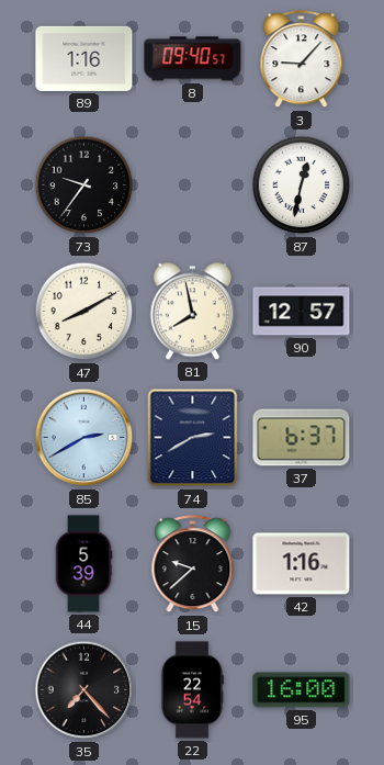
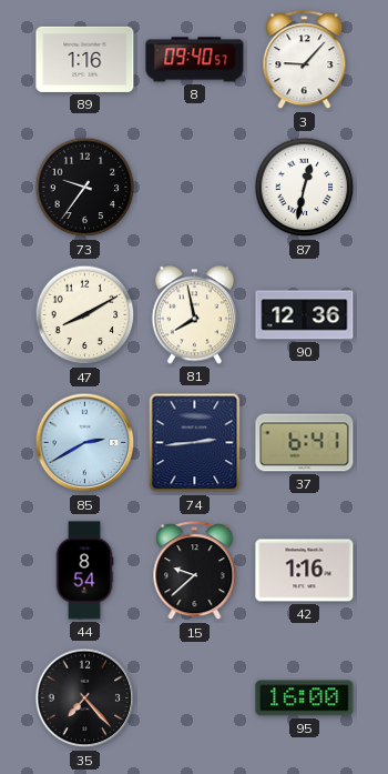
90: 12:57 -> 12:36
74: 2:40 -> 2:44
37: 6:37 -> 6:41
44: 5:39 -> 8:54
22: 22:54 -> none
